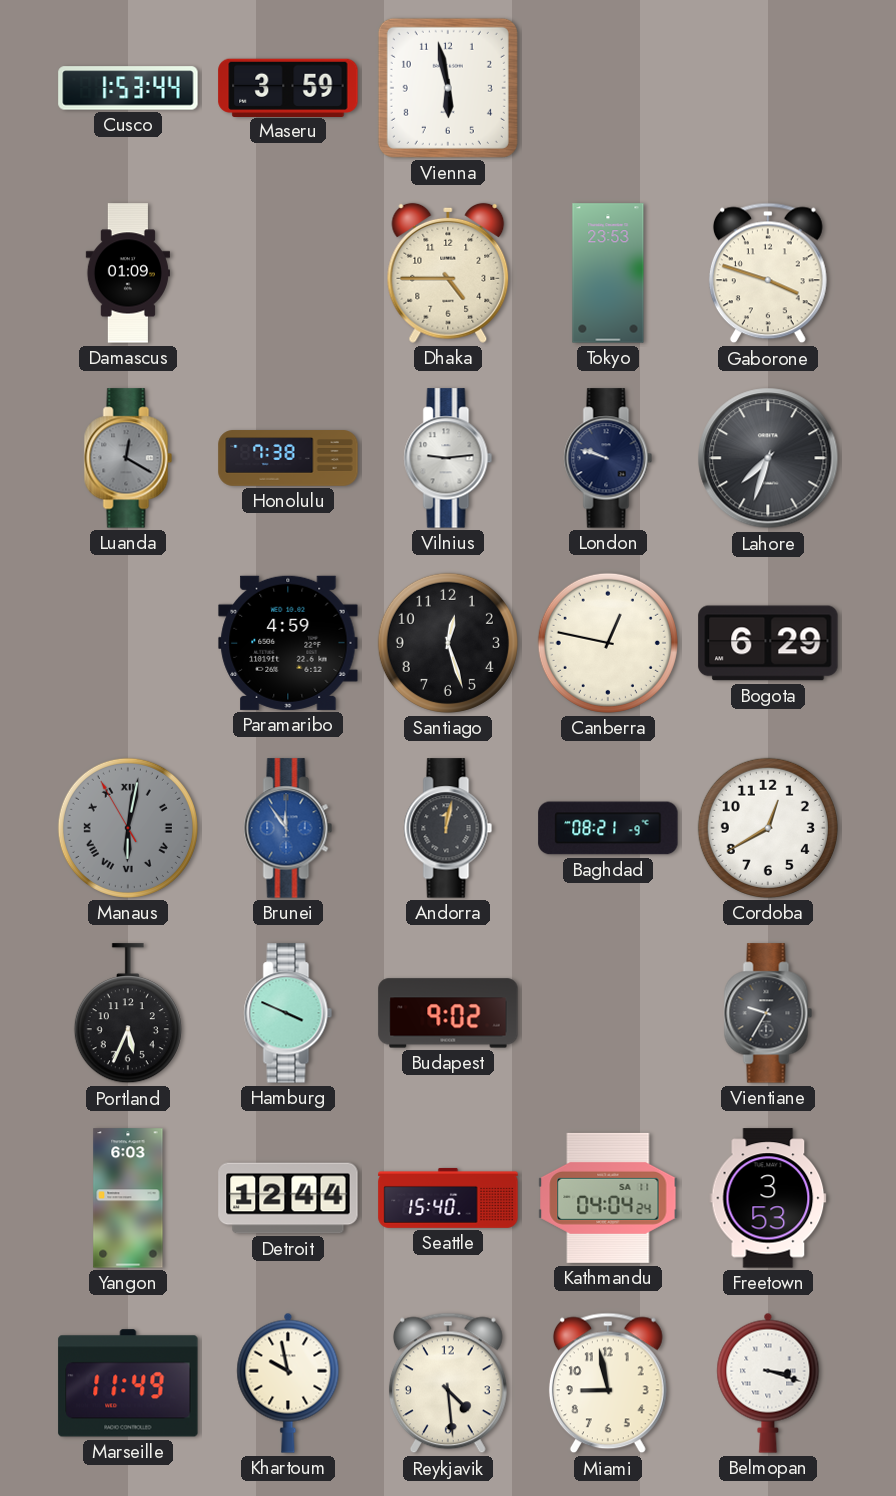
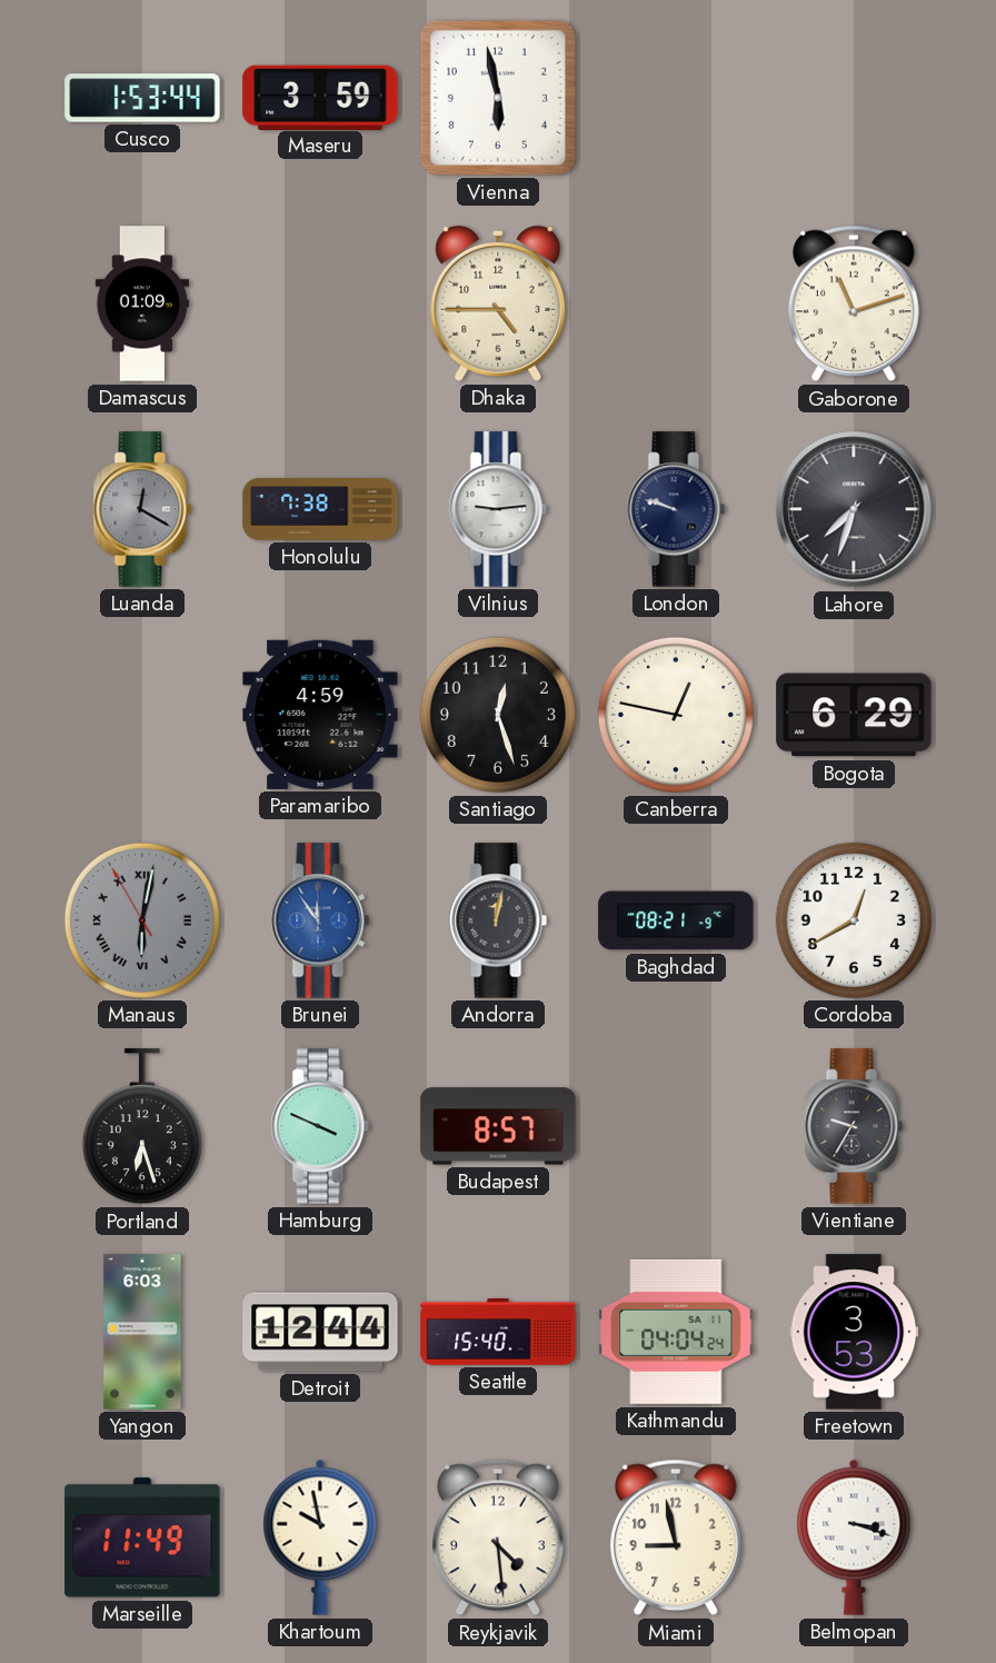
Tokyo: 23:53 -> none
Gaborone: 3:48 -> 11:12
Portland: 5:34 -> 6:27
Budapest: 9:02 -> 8:57
